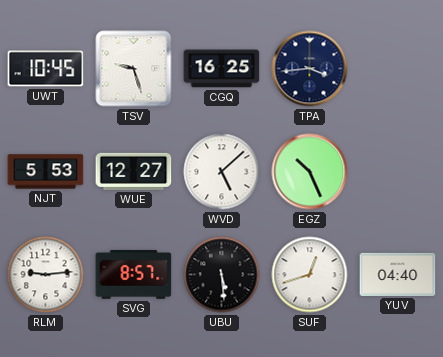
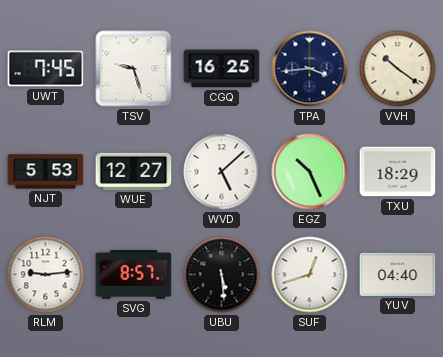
UWT: 10:45 -> 7:45
VVH: none -> 10:21
TXU: none -> 18:29
